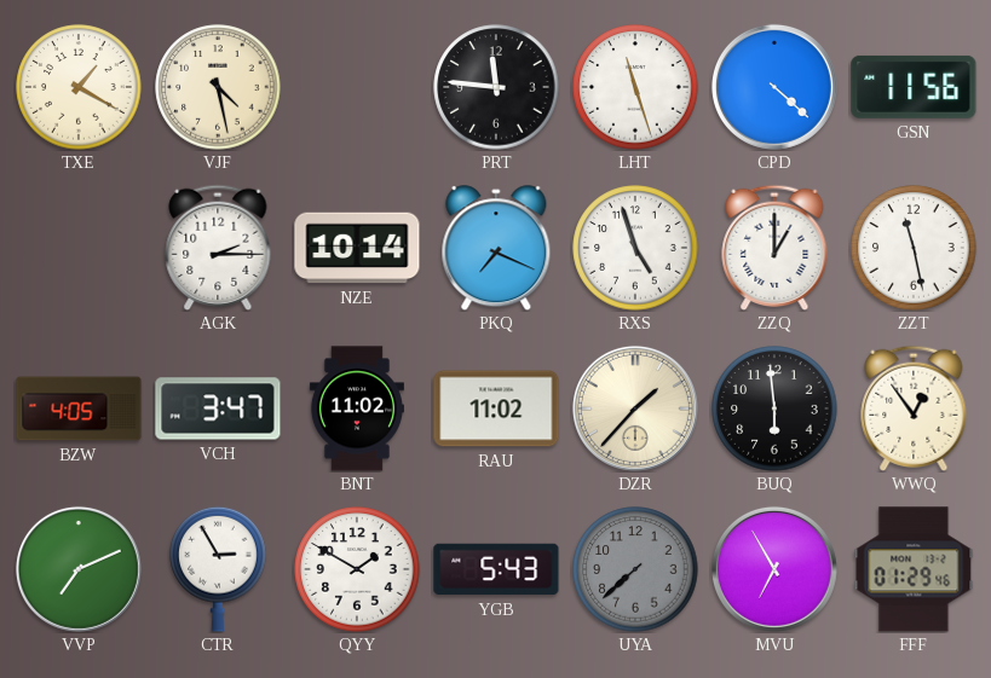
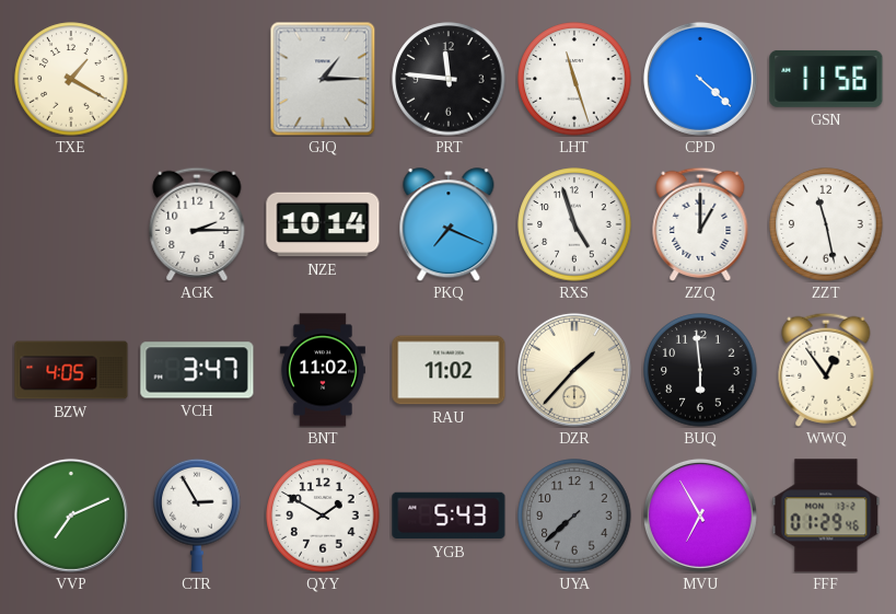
VJF: 4:28 -> none
GJQ: none -> 1:15
